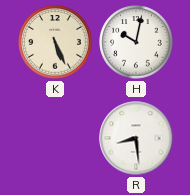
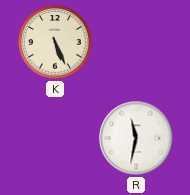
H: 10:02 -> none
R: 8:29 -> 11:32
